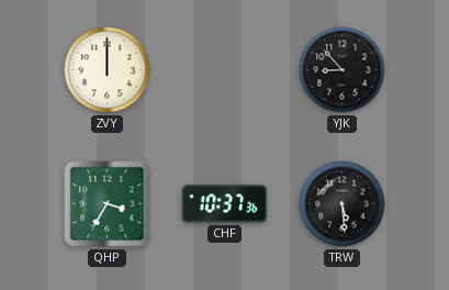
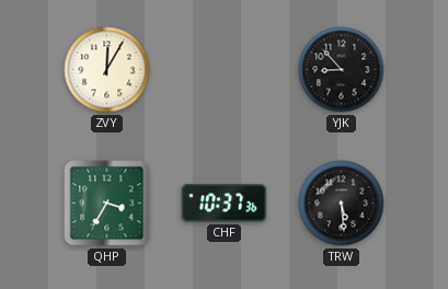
ZVY: 12:00 -> 12:05
